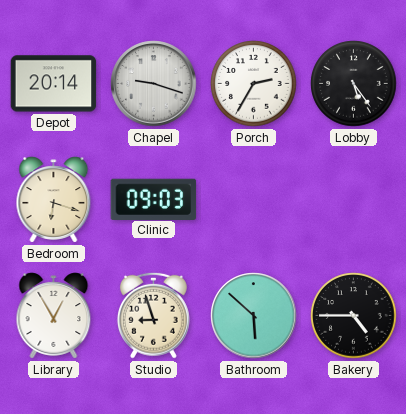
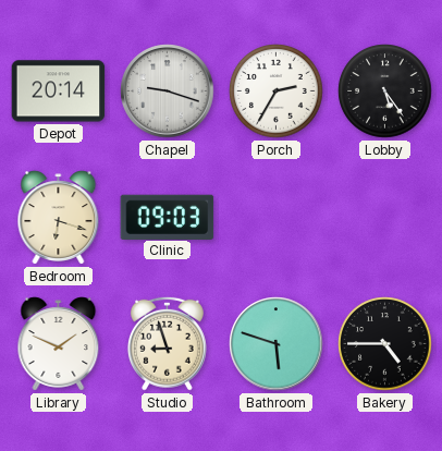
Library: 12:55 -> 1:49
Bathroom: 5:52 -> 5:48
